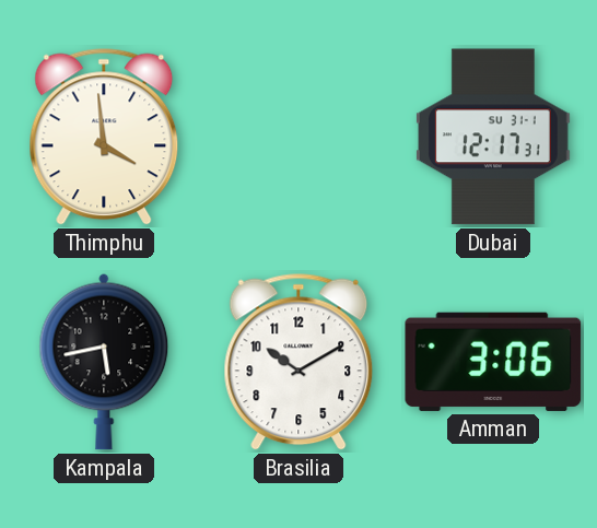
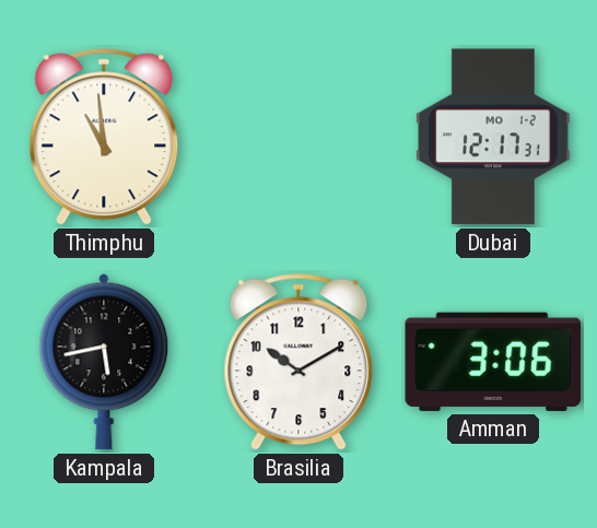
Thimphu: 3:59 -> 10:59
Dubai date: SU 31-1 -> MO 1-2
